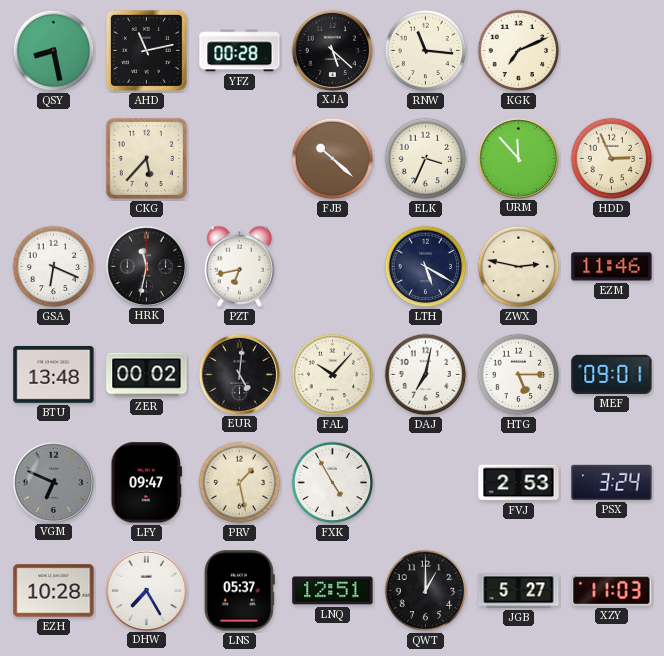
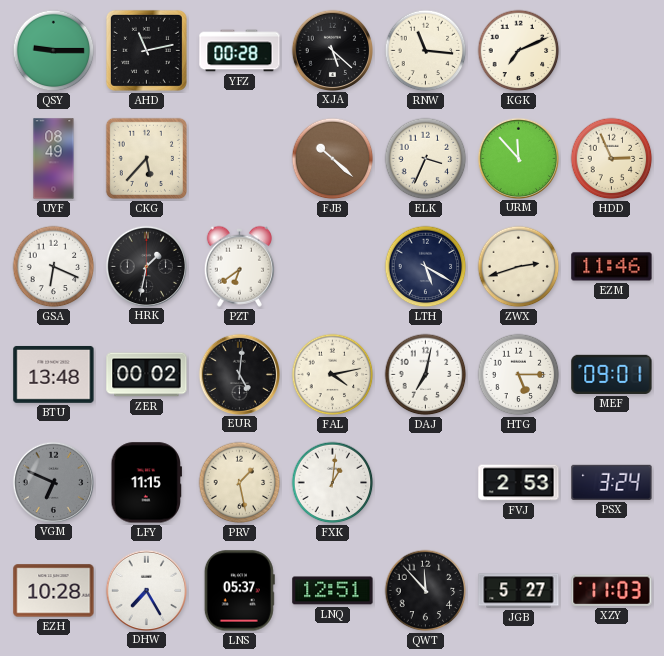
QSY: 8:28 -> 9:15
UYF: none -> 08:49
HRK: 11:32 -> 1:32
PZT: 6:43 -> 6:39
ZWX: 2:47 -> 2:42
FAL: 10:07 -> 4:13
LFY: 09:47 -> 11:15
FXK: 4:55 -> 1:01
QWT: 1:00 -> 11:53
